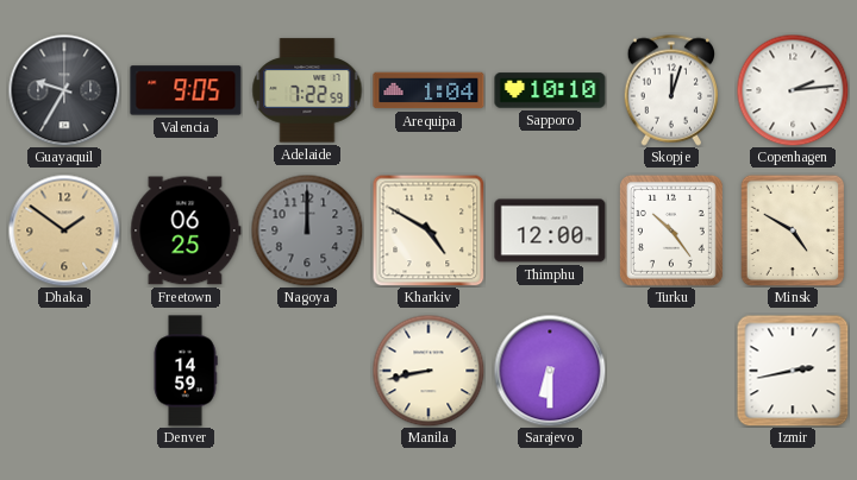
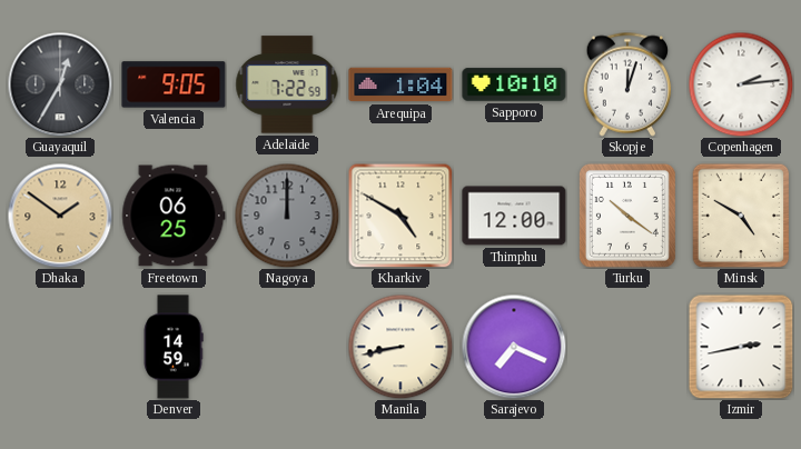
Guayaquil: 9:35 -> 12:35
Turku: 10:24 -> 10:21
Sarajevo: 6:30 -> 7:19
